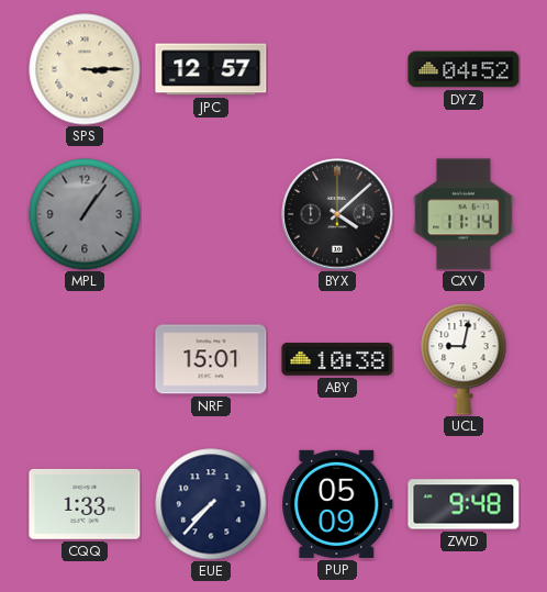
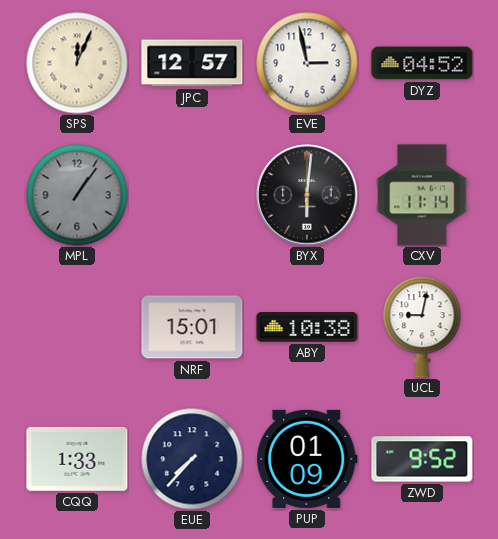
SPS: 3:15 -> 12:04
EVE: none -> 2:58
BYX: 4:08 -> 6:01
PUP: 05:09 -> 01:09
ZWD: 9:48 -> 9:52
